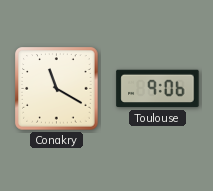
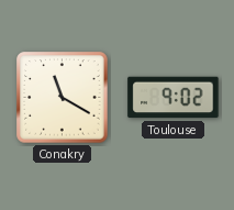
Toulouse: 9:06 -> 9:02
